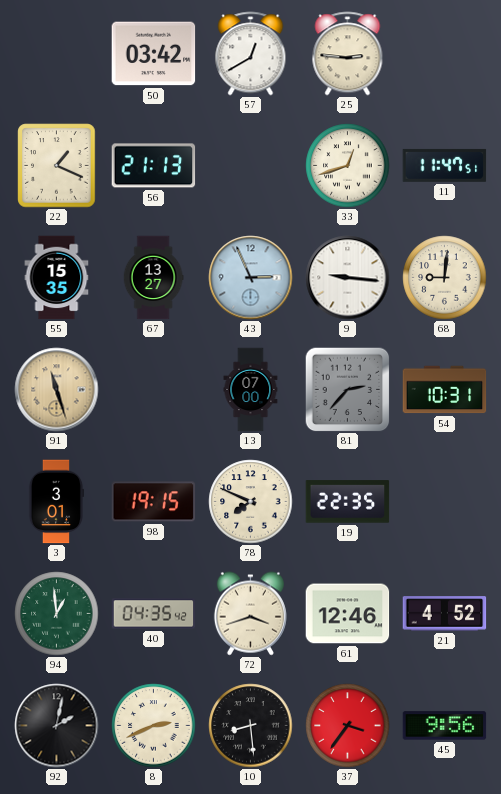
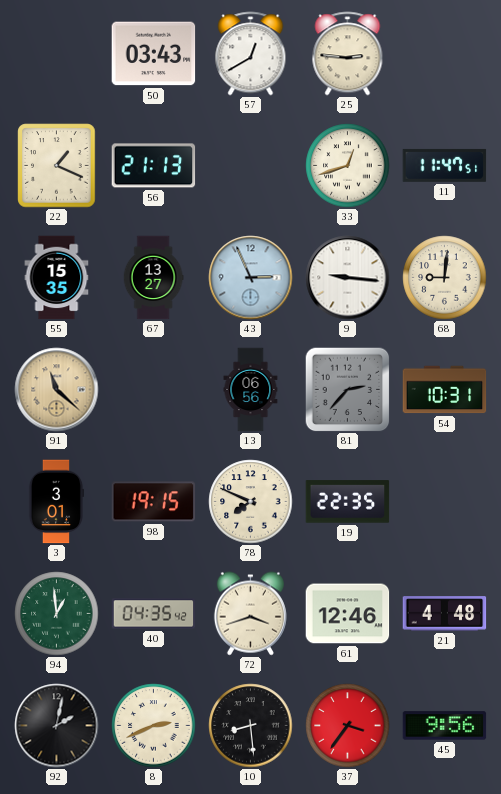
50: 03:42 -> 03:43
91: 11:27 -> 11:22
13: 07:00 -> 06:56
21: 4:52 -> 4:48
